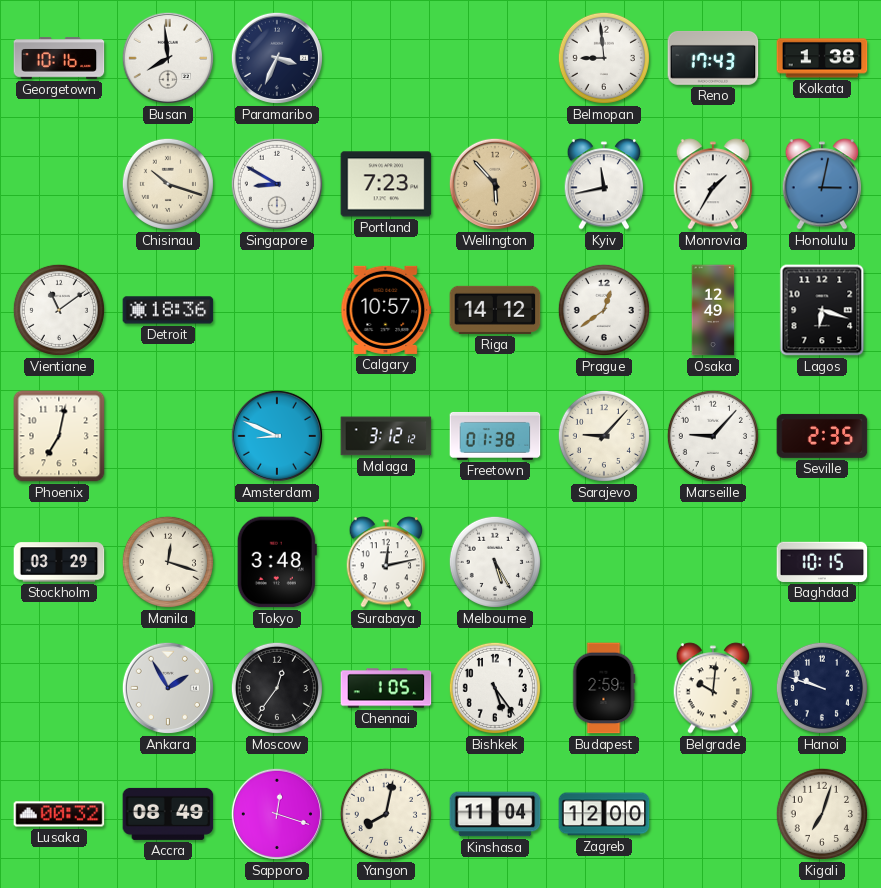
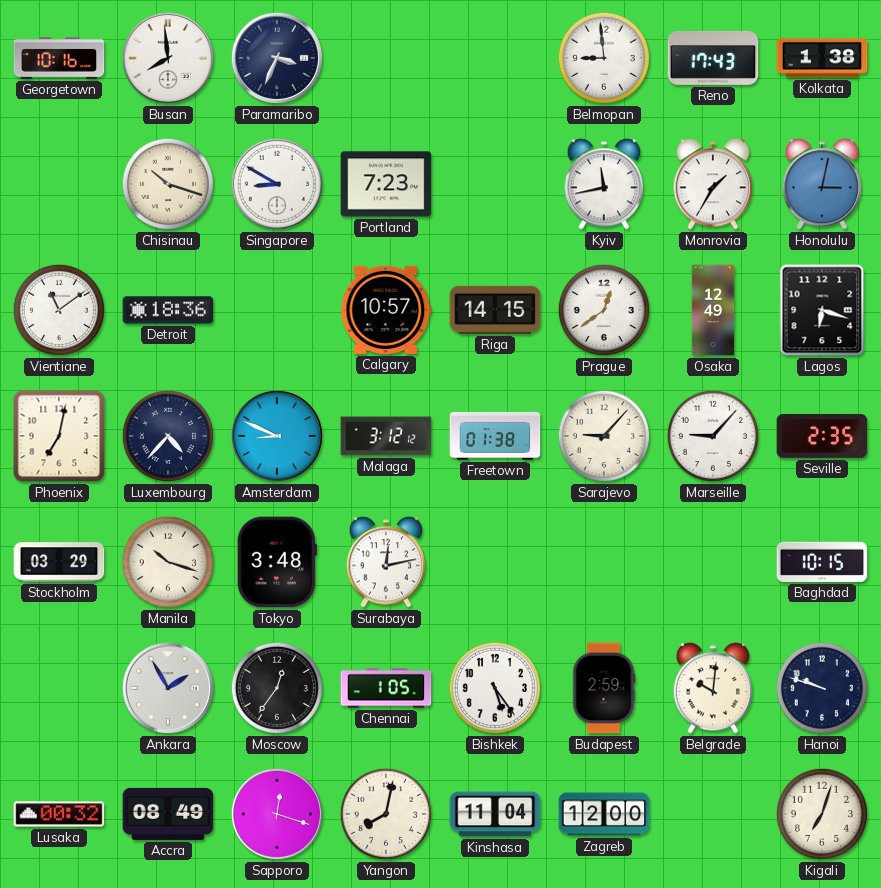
Wellington: 5:53 -> none
Riga: 14:12 -> 14:15
Luxembourg: none -> 4:37
Manila: 12:18 -> 10:18
Melbourne: 5:25 -> none
